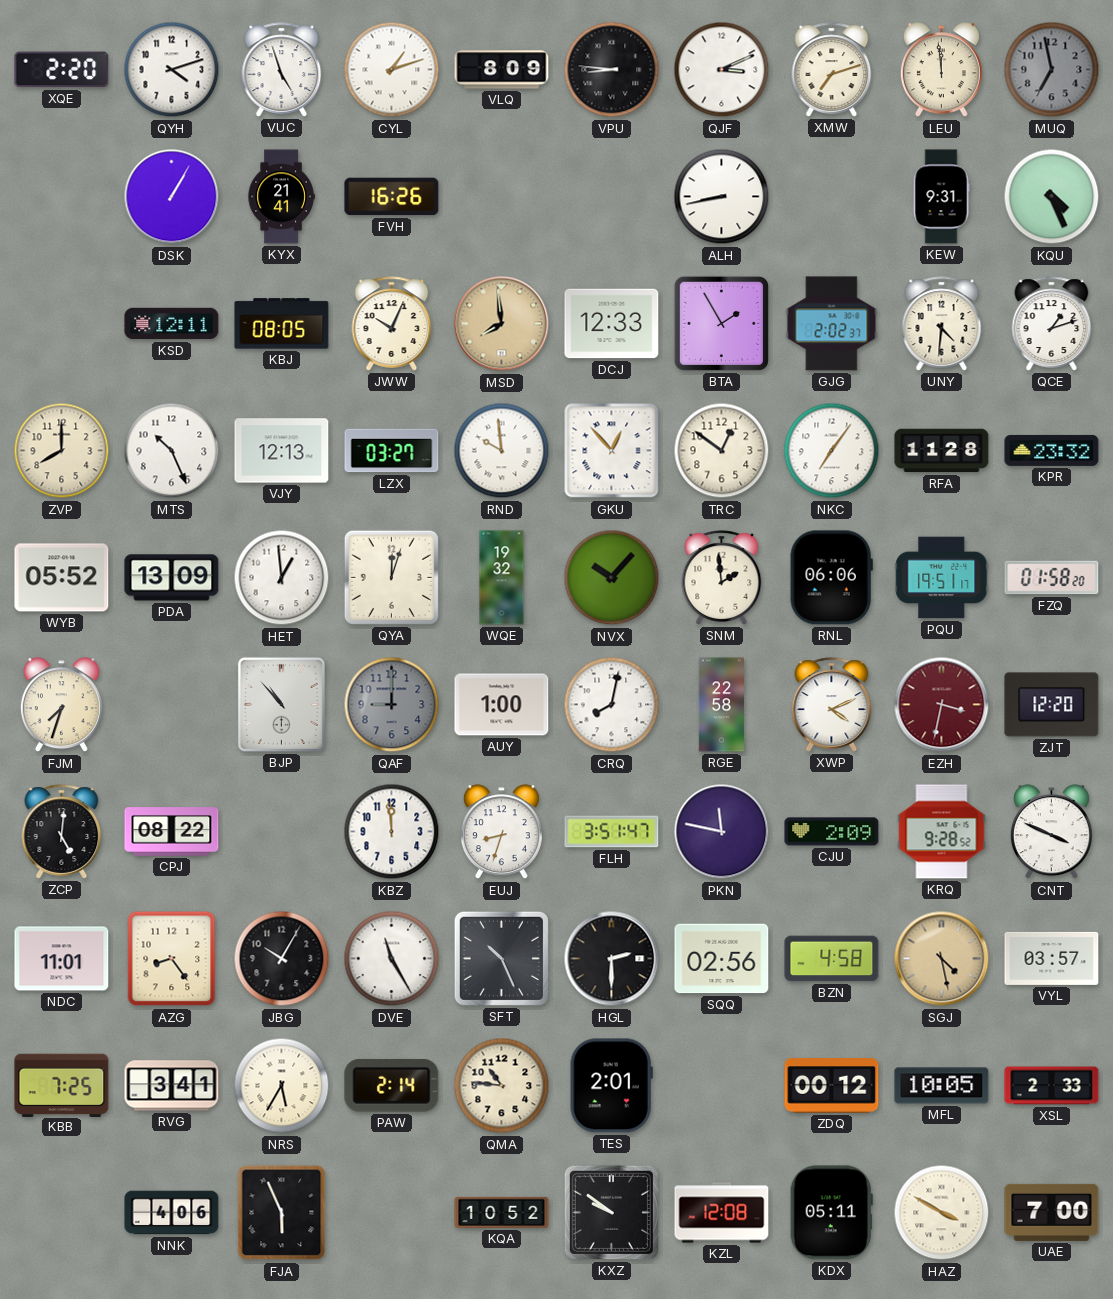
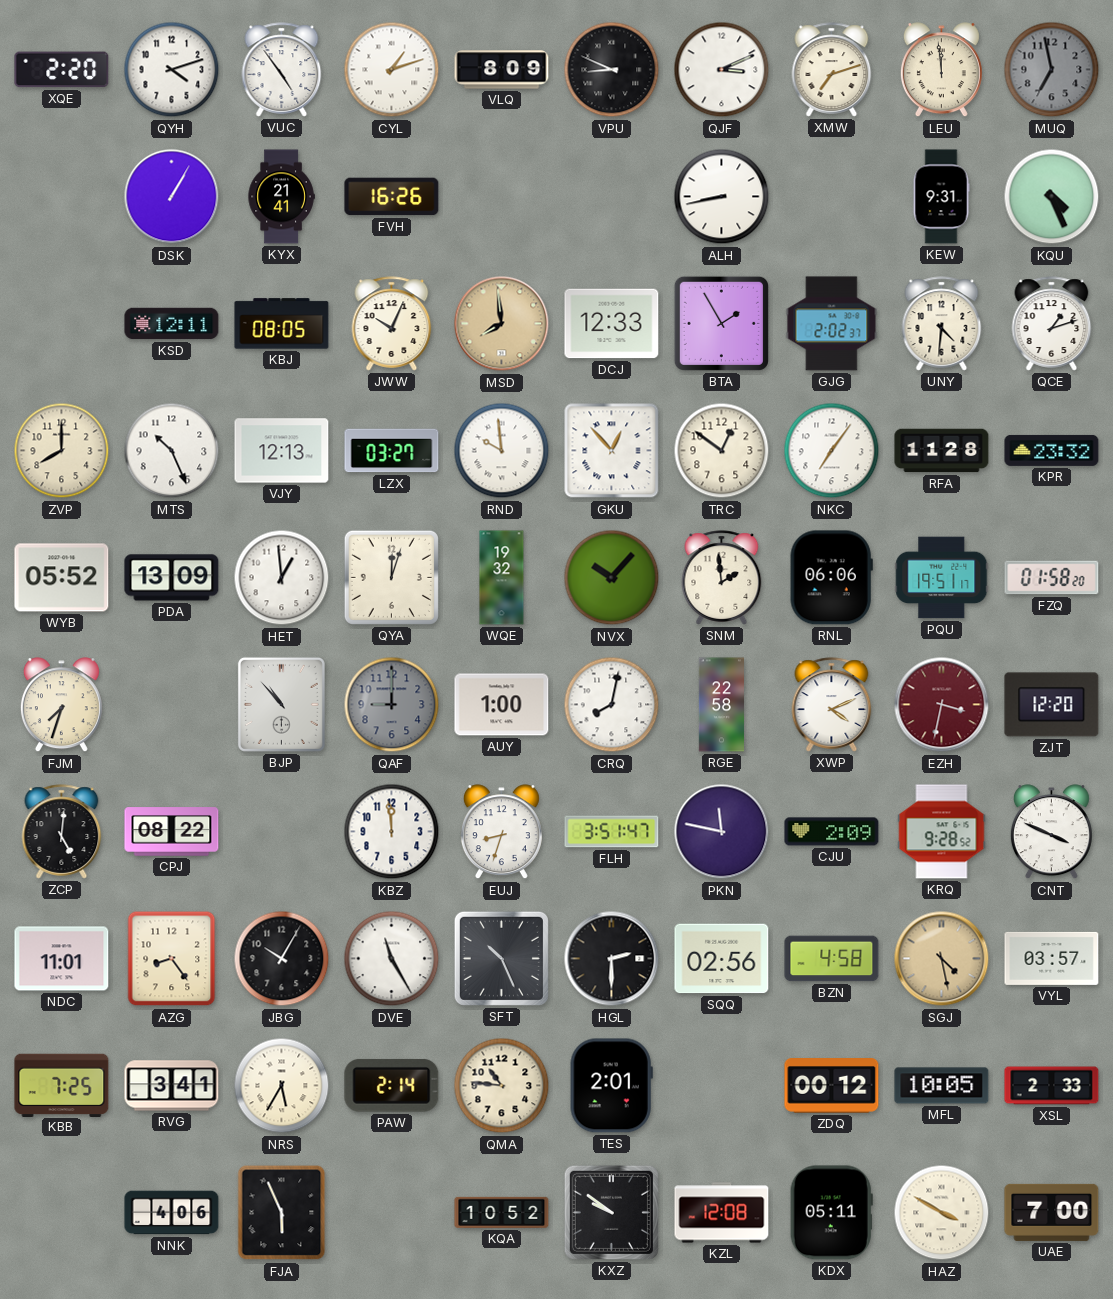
VUC: 4:57 -> 4:54
VPU: 8:46 -> 8:49
